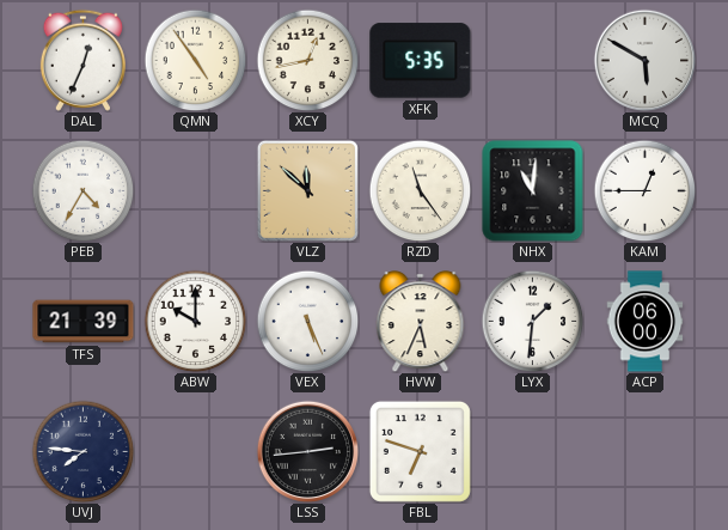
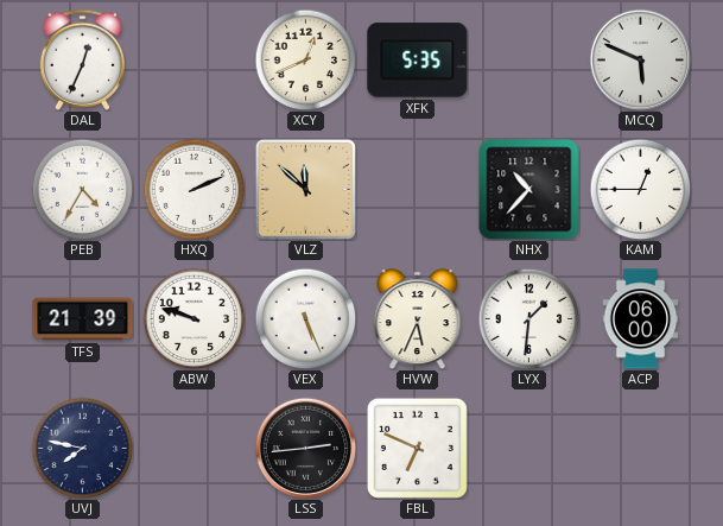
QMN: 4:54 -> none
XCY: 12:43 -> 12:41
MCQ: 5:50 -> 5:49
HXQ: none -> 2:11
RZD: 11:24 -> none
NHX: 11:01 -> 10:37
ABW: 10:00 -> 9:48
UVJ: 7:46 -> 7:47
FBL: 6:48 -> 6:49
